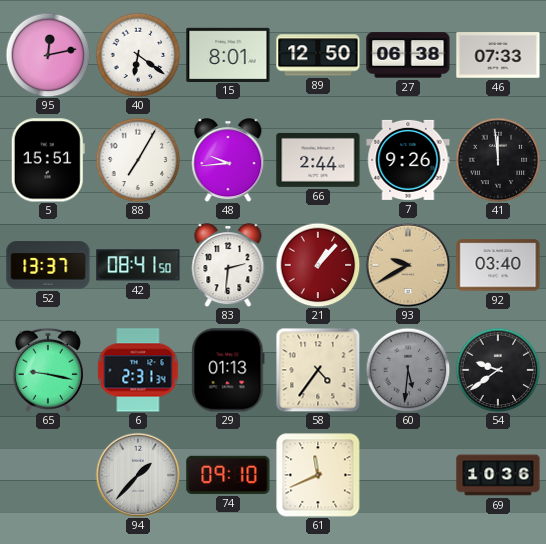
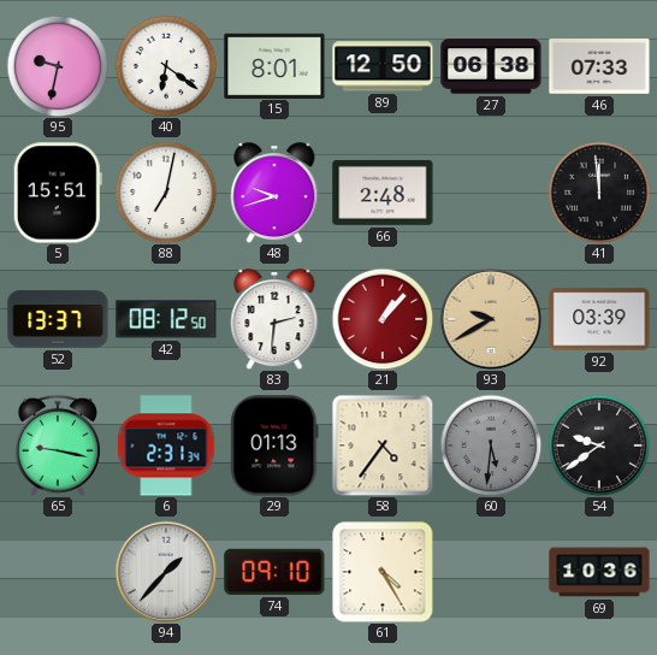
95: 12:13 -> 9:32
88: 7:05 -> 7:02
48: 9:44 -> 9:42
66: 2:44 -> 2:48
7: 9:26 -> none
42: 08:41 -> 08:12
92: 03:40 -> 03:39
61: 11:41 -> 4:25
